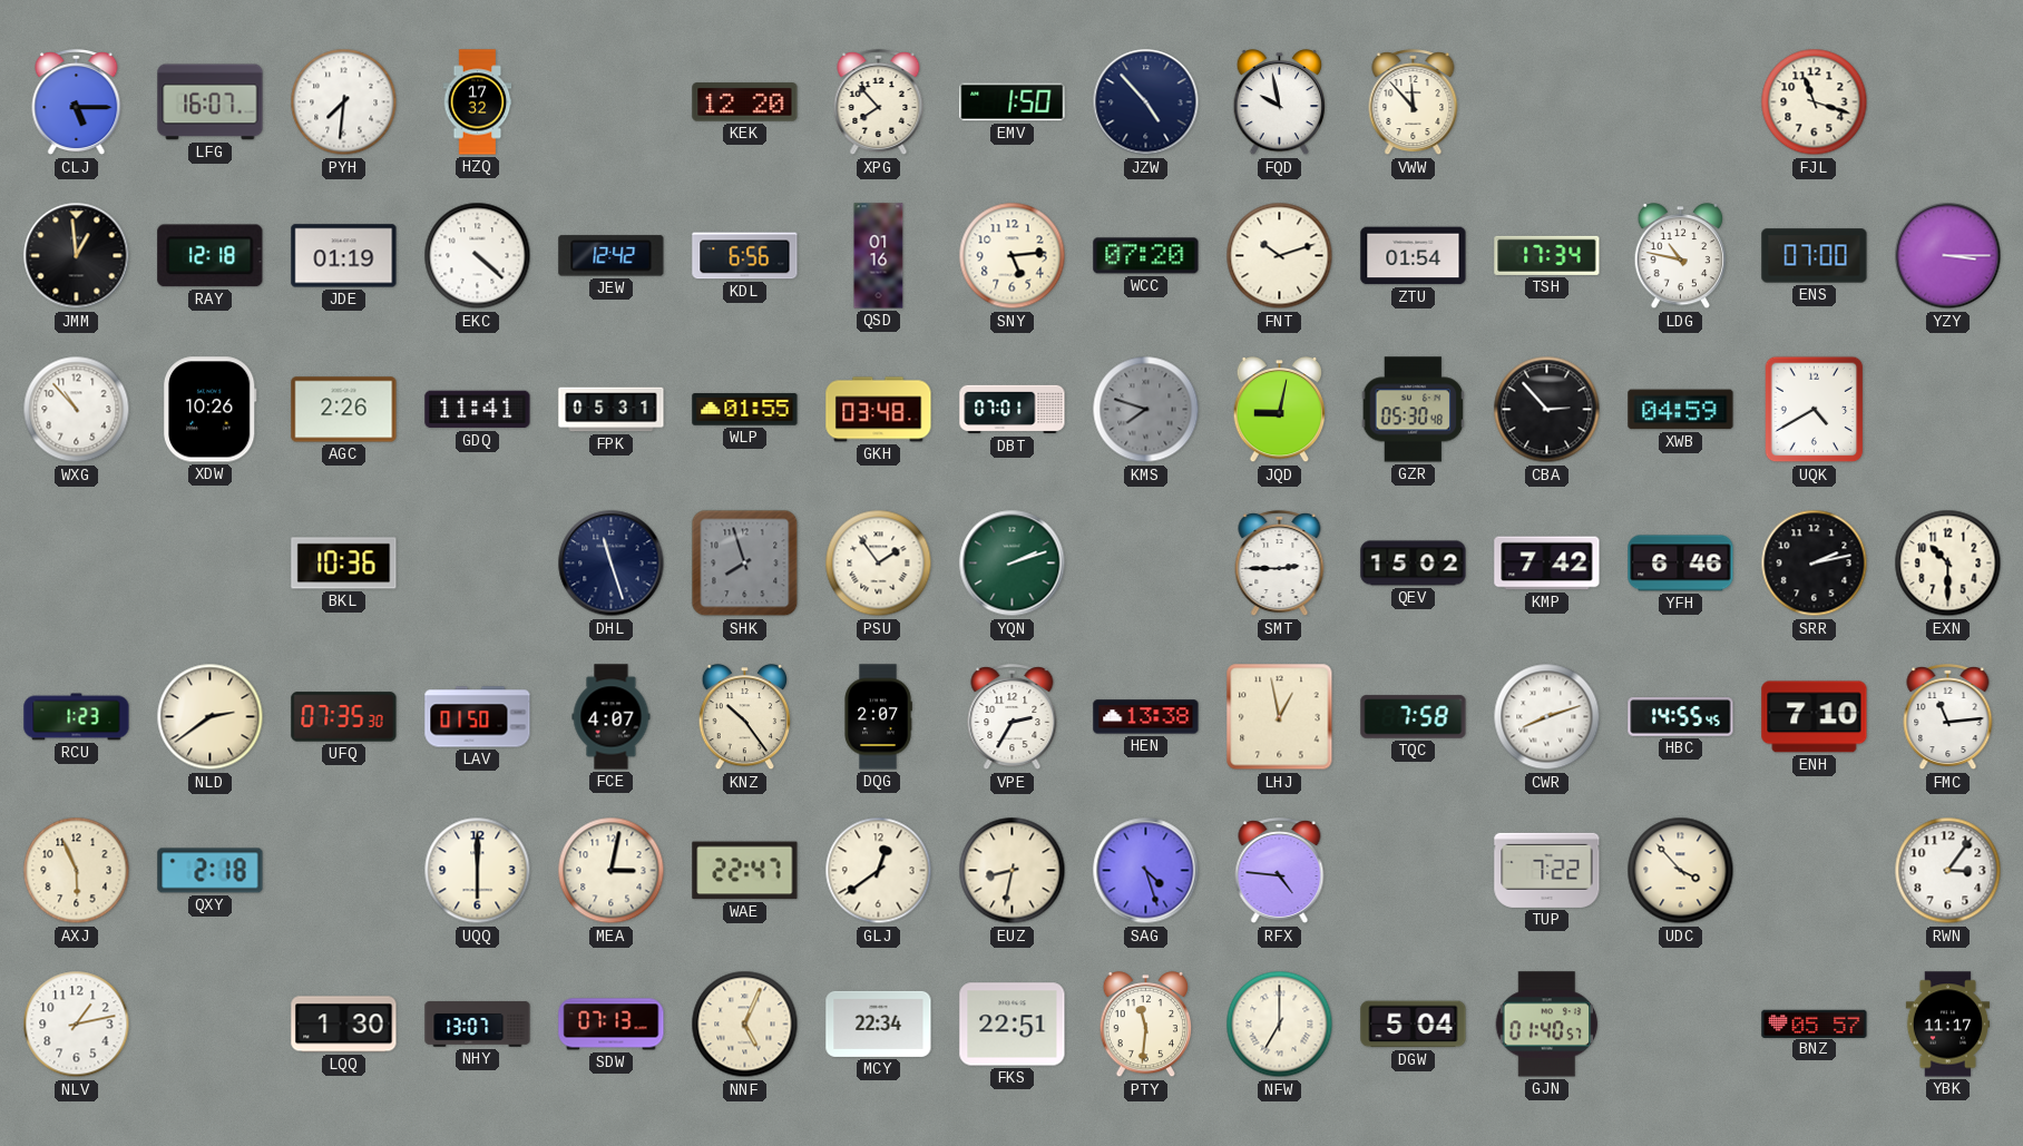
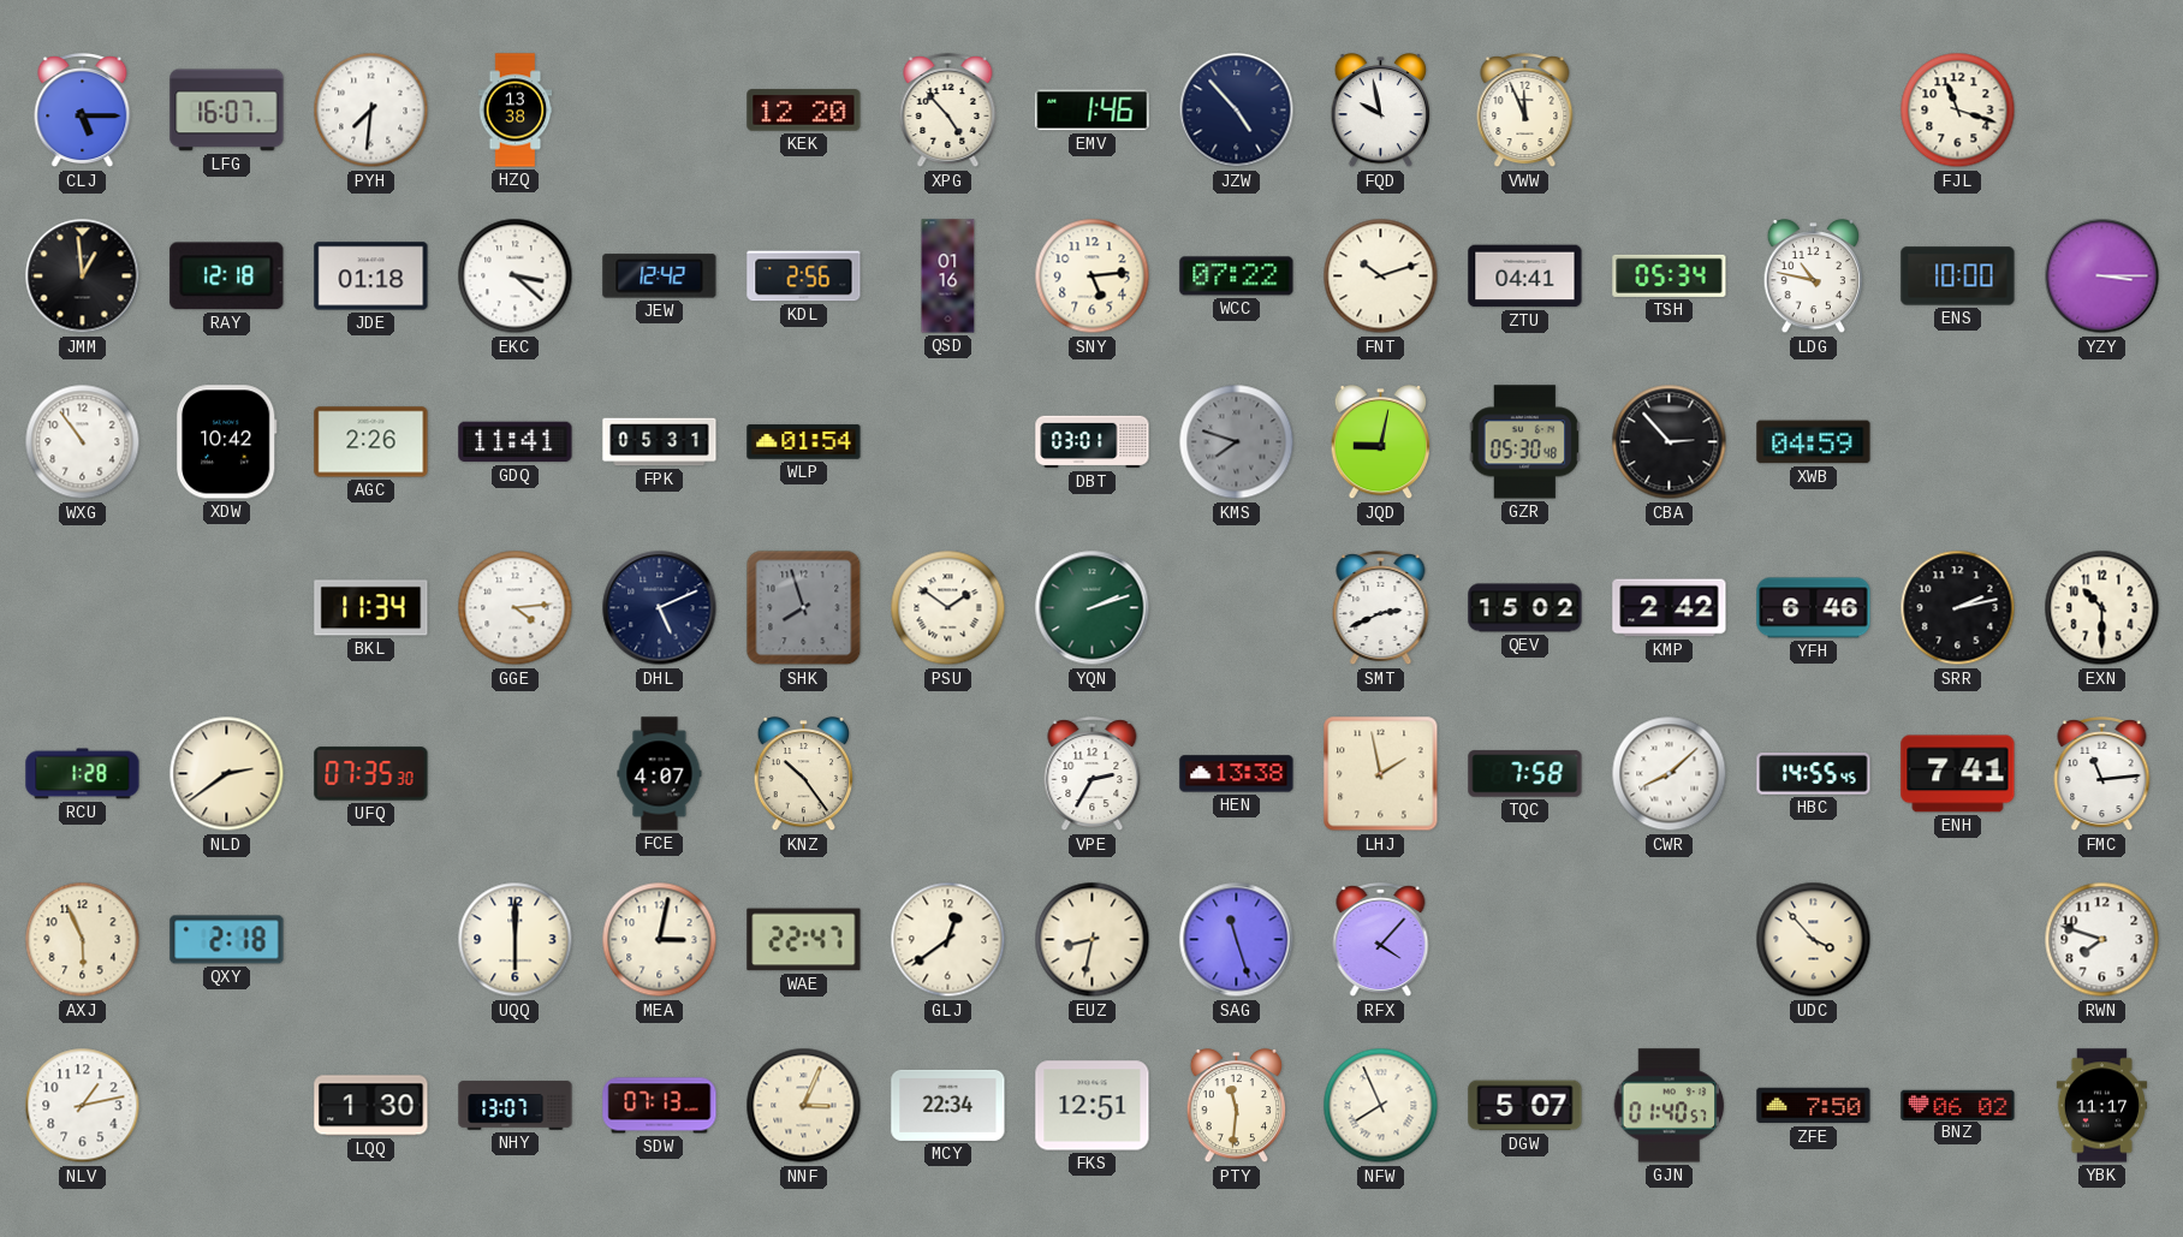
HZQ: 17:32 -> 13:38
XPG: 7:53 -> 4:53
EMV: 1:50 -> 1:46
VWW: 11:53 -> 11:56
JDE: 01:19 -> 01:18
EKC: 4:22 -> 3:22
KDL: 6:56 -> 2:56
WCC: 07:20 -> 07:22
ZTU: 01:54 -> 04:41
TSH: 17:34 -> 05:34
ENS: 07:00 -> 10:00
WXG: 10:53 -> 10:54
XDW: 10:26 -> 10:42
WLP: 01:55 -> 01:54
GKH: 03:48 -> none
DBT: 07:01 -> 03:01
UQK: 4:40 -> none
BKL: 10:36 -> 11:34
GGE: none -> 4:14
DHL: 11:27 -> 5:11
PSU: 1:54 -> 1:51
SMT: 2:45 -> 2:41
KMP: 7:42 -> 2:42
RCU: 1:23 -> 1:28
LAV: 01:50 -> none
DQG: 2:07 -> none
LHJ: 12:58 -> 1:58
CWR: 8:12 -> 8:08
ENH: 7:10 -> 7:41
SAG: 4:27 -> 11:27
RFX: 4:46 -> 4:07
TUP: 7:22 -> none
RWN: 3:06 -> 7:48
NNF: 5:04 -> 3:04
FKS: 22:51 -> 12:51
NFW: 7:00 -> 7:56
DGW: 5:04 -> 5:07
ZFE: none -> 7:50
BNZ: 05:57 -> 06:02
